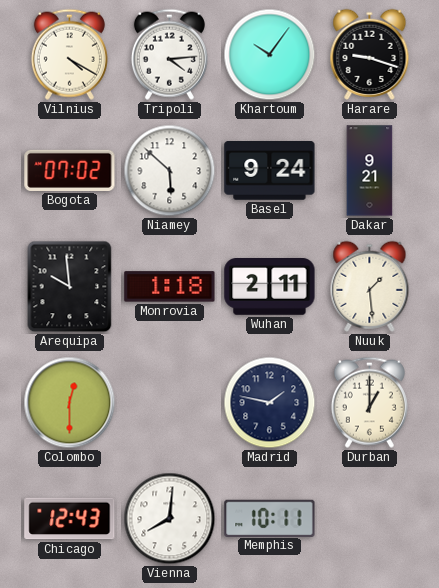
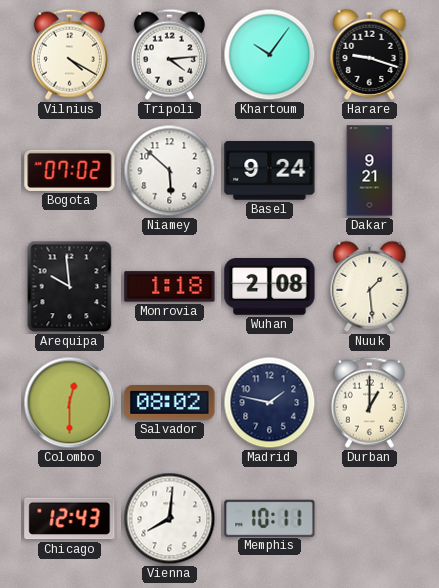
Wuhan: 2:11 -> 2:08
Salvador: none -> 08:02
